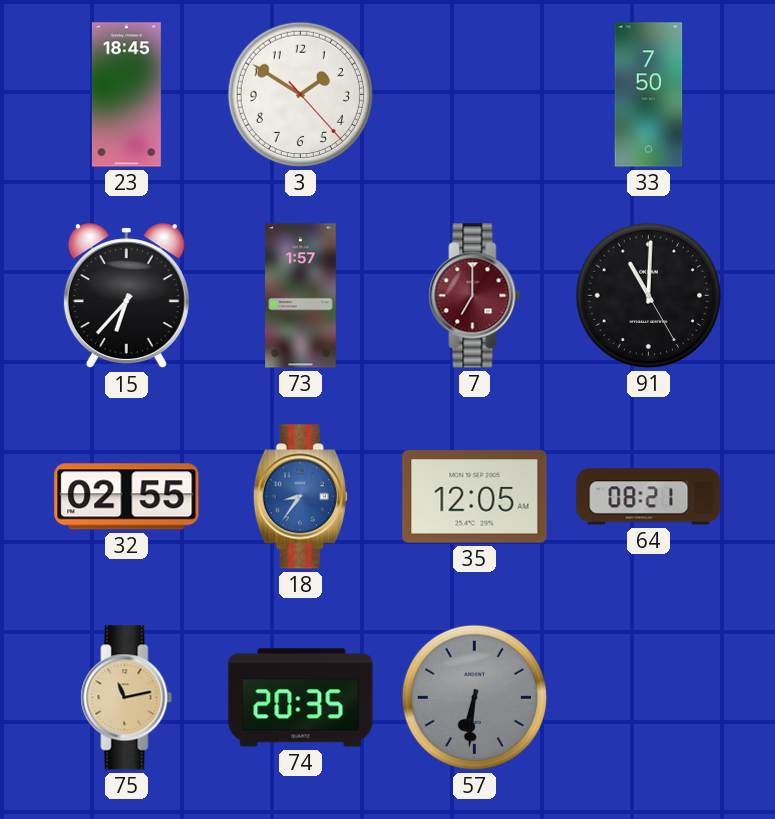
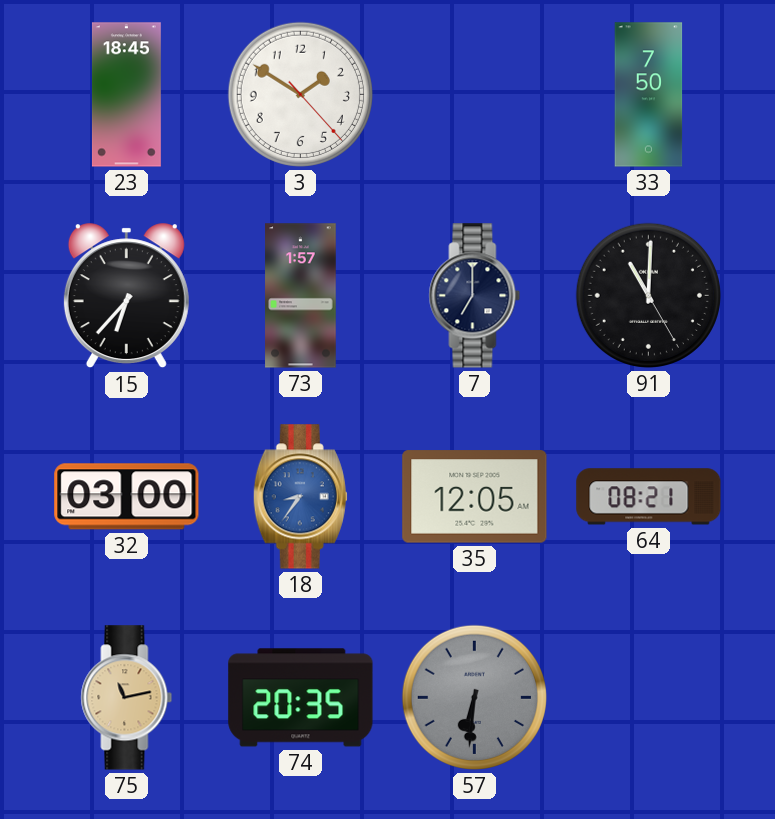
7 dial: burgundy -> navy
32: 02:55 -> 03:00
